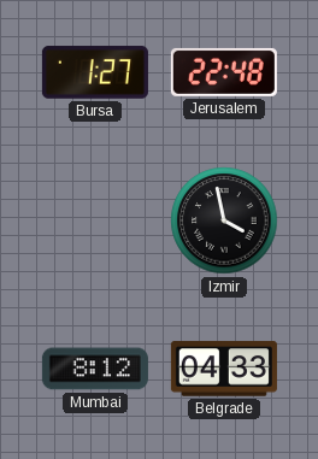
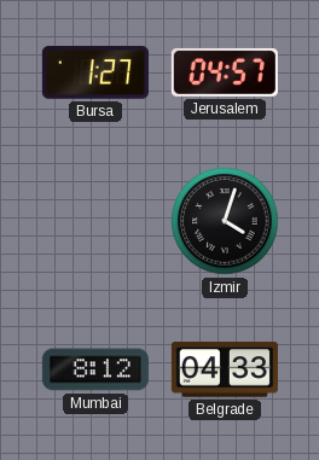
Jerusalem: 22:48 -> 04:57
Izmir: 3:58 -> 4:03
